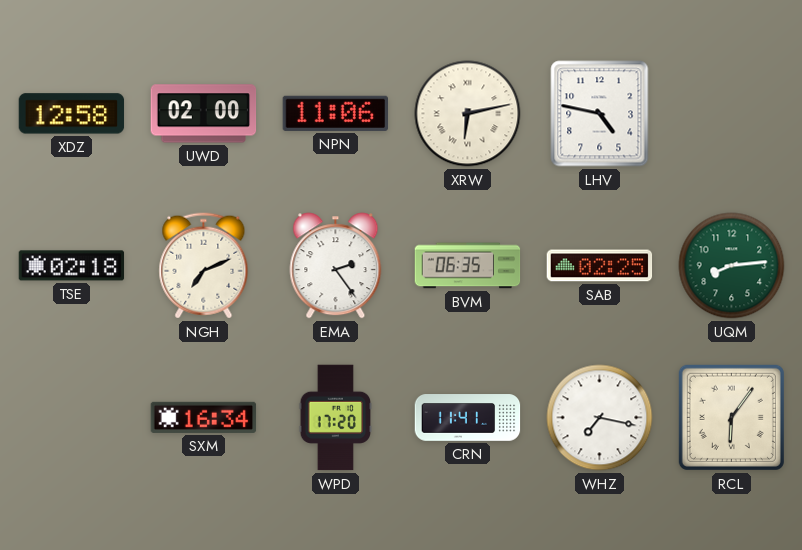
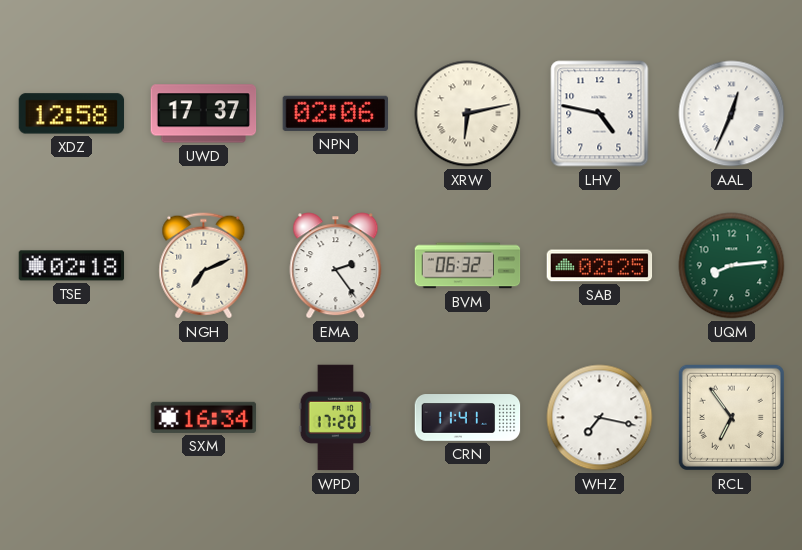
UWD: 02:00 -> 17:37
NPN: 11:06 -> 02:06
AAL: none -> 12:34
BVM: 06:35 -> 06:32
RCL: 6:06 -> 6:54
